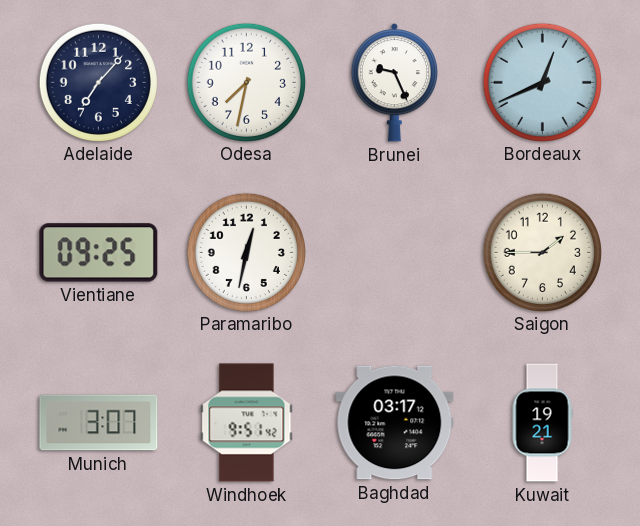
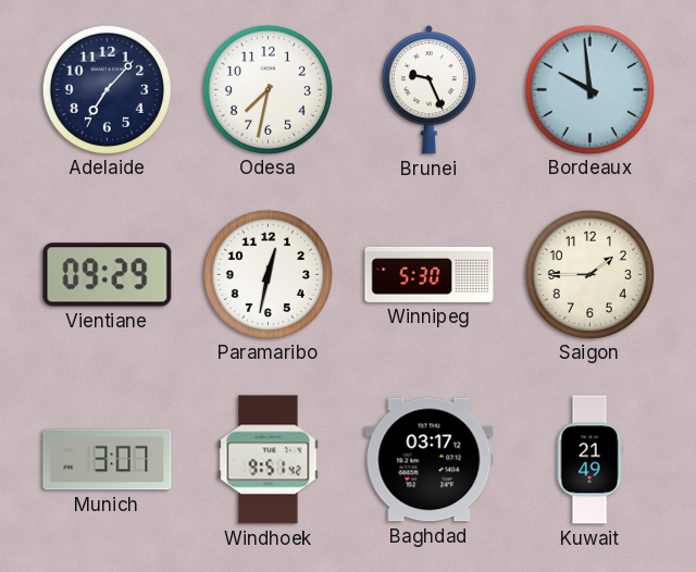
Bordeaux: 12:41 -> 9:59
Vientiane: 09:25 -> 09:29
Winnipeg: none -> 5:30
Kuwait: 19:21 -> 21:49
